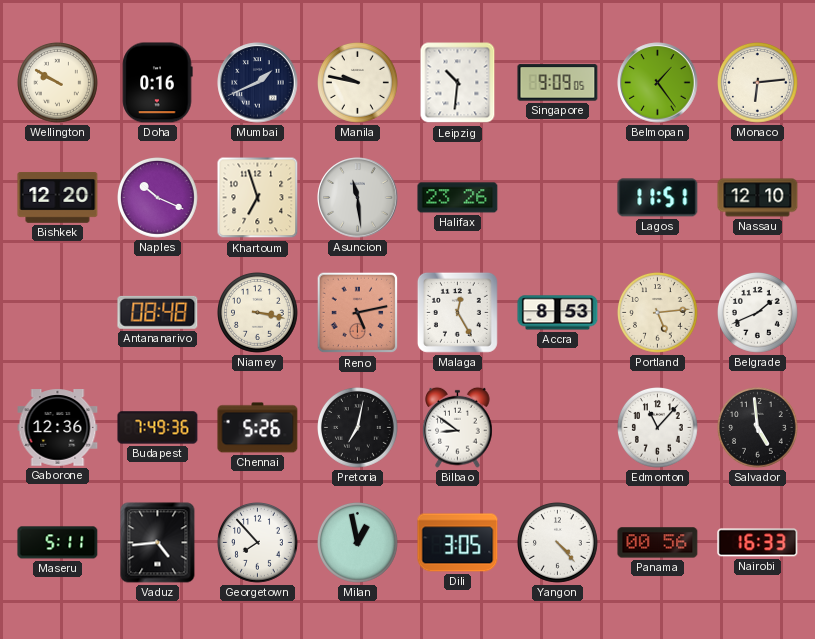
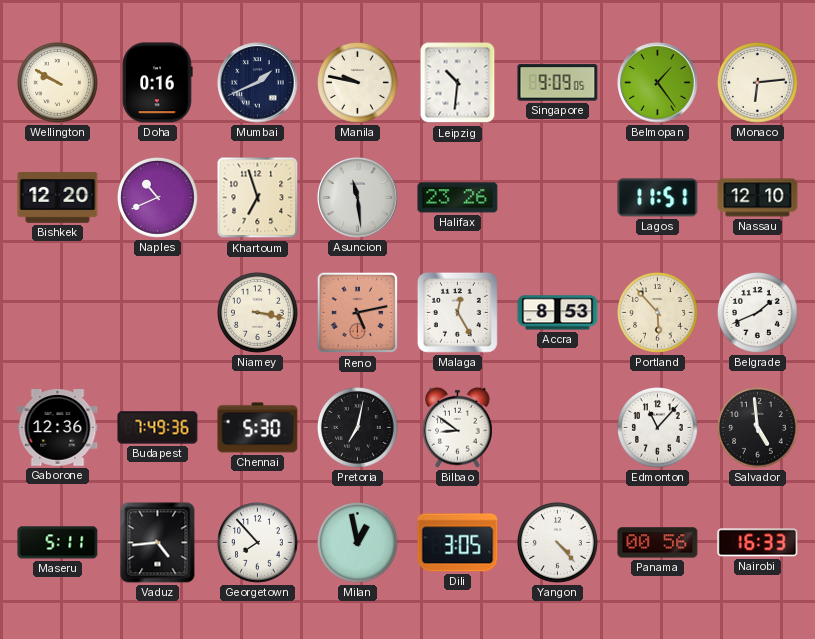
Naples: 10:19 -> 10:41
Antananarivo: 08:48 -> none
Portland: 5:14 -> 5:53
Chennai: 5:26 -> 5:30
